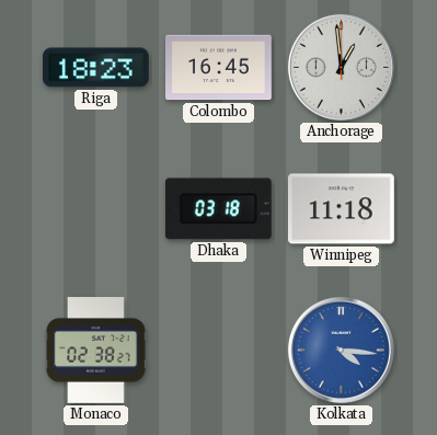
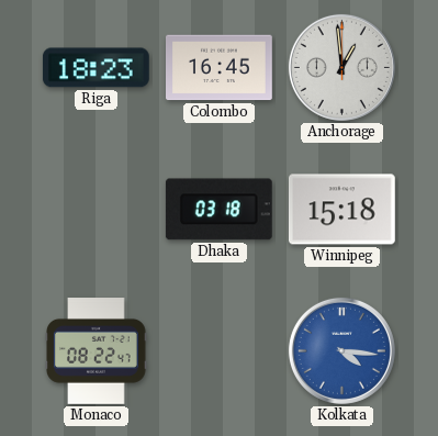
Winnipeg: 11:18 -> 15:18
Monaco: 02:38 -> 08:22
